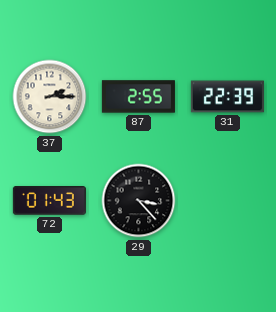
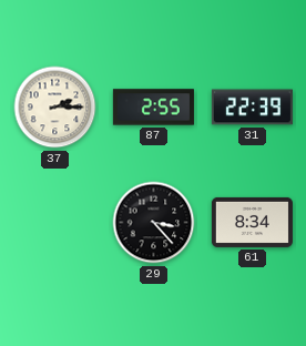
72: 01:43 -> none
61: none -> 8:34
